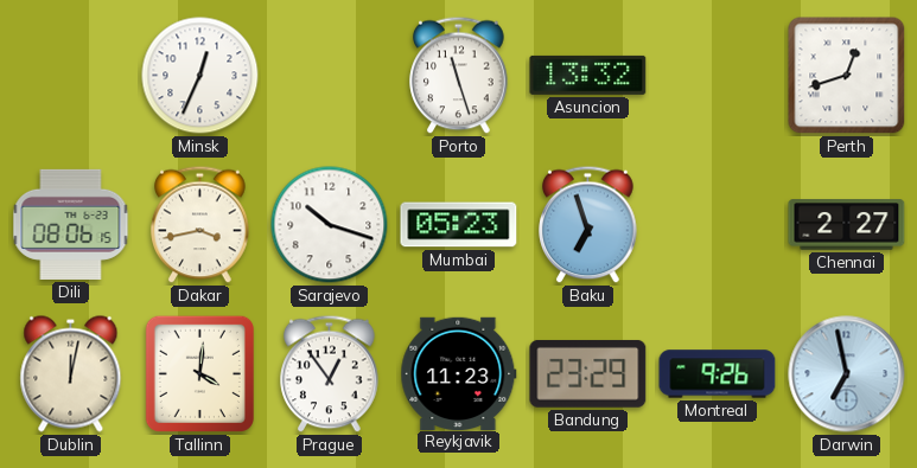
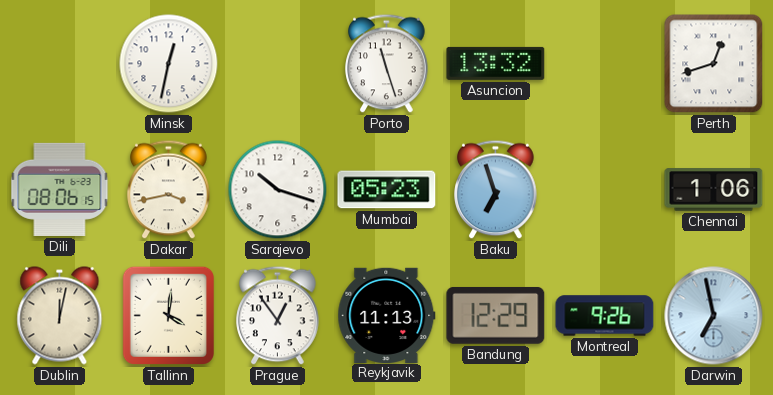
Minsk: 12:34 -> 12:32
Chennai: 2:27 -> 1:06
Reykjavik: 11:23 -> 11:13
Bandung: 23:29 -> 12:29
